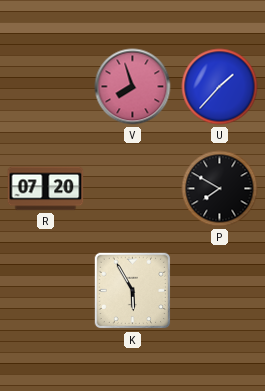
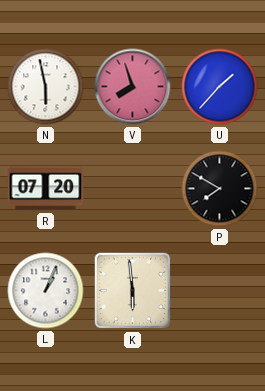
N: none -> 5:58
L: none -> 1:04
K: 5:55 -> 5:59
